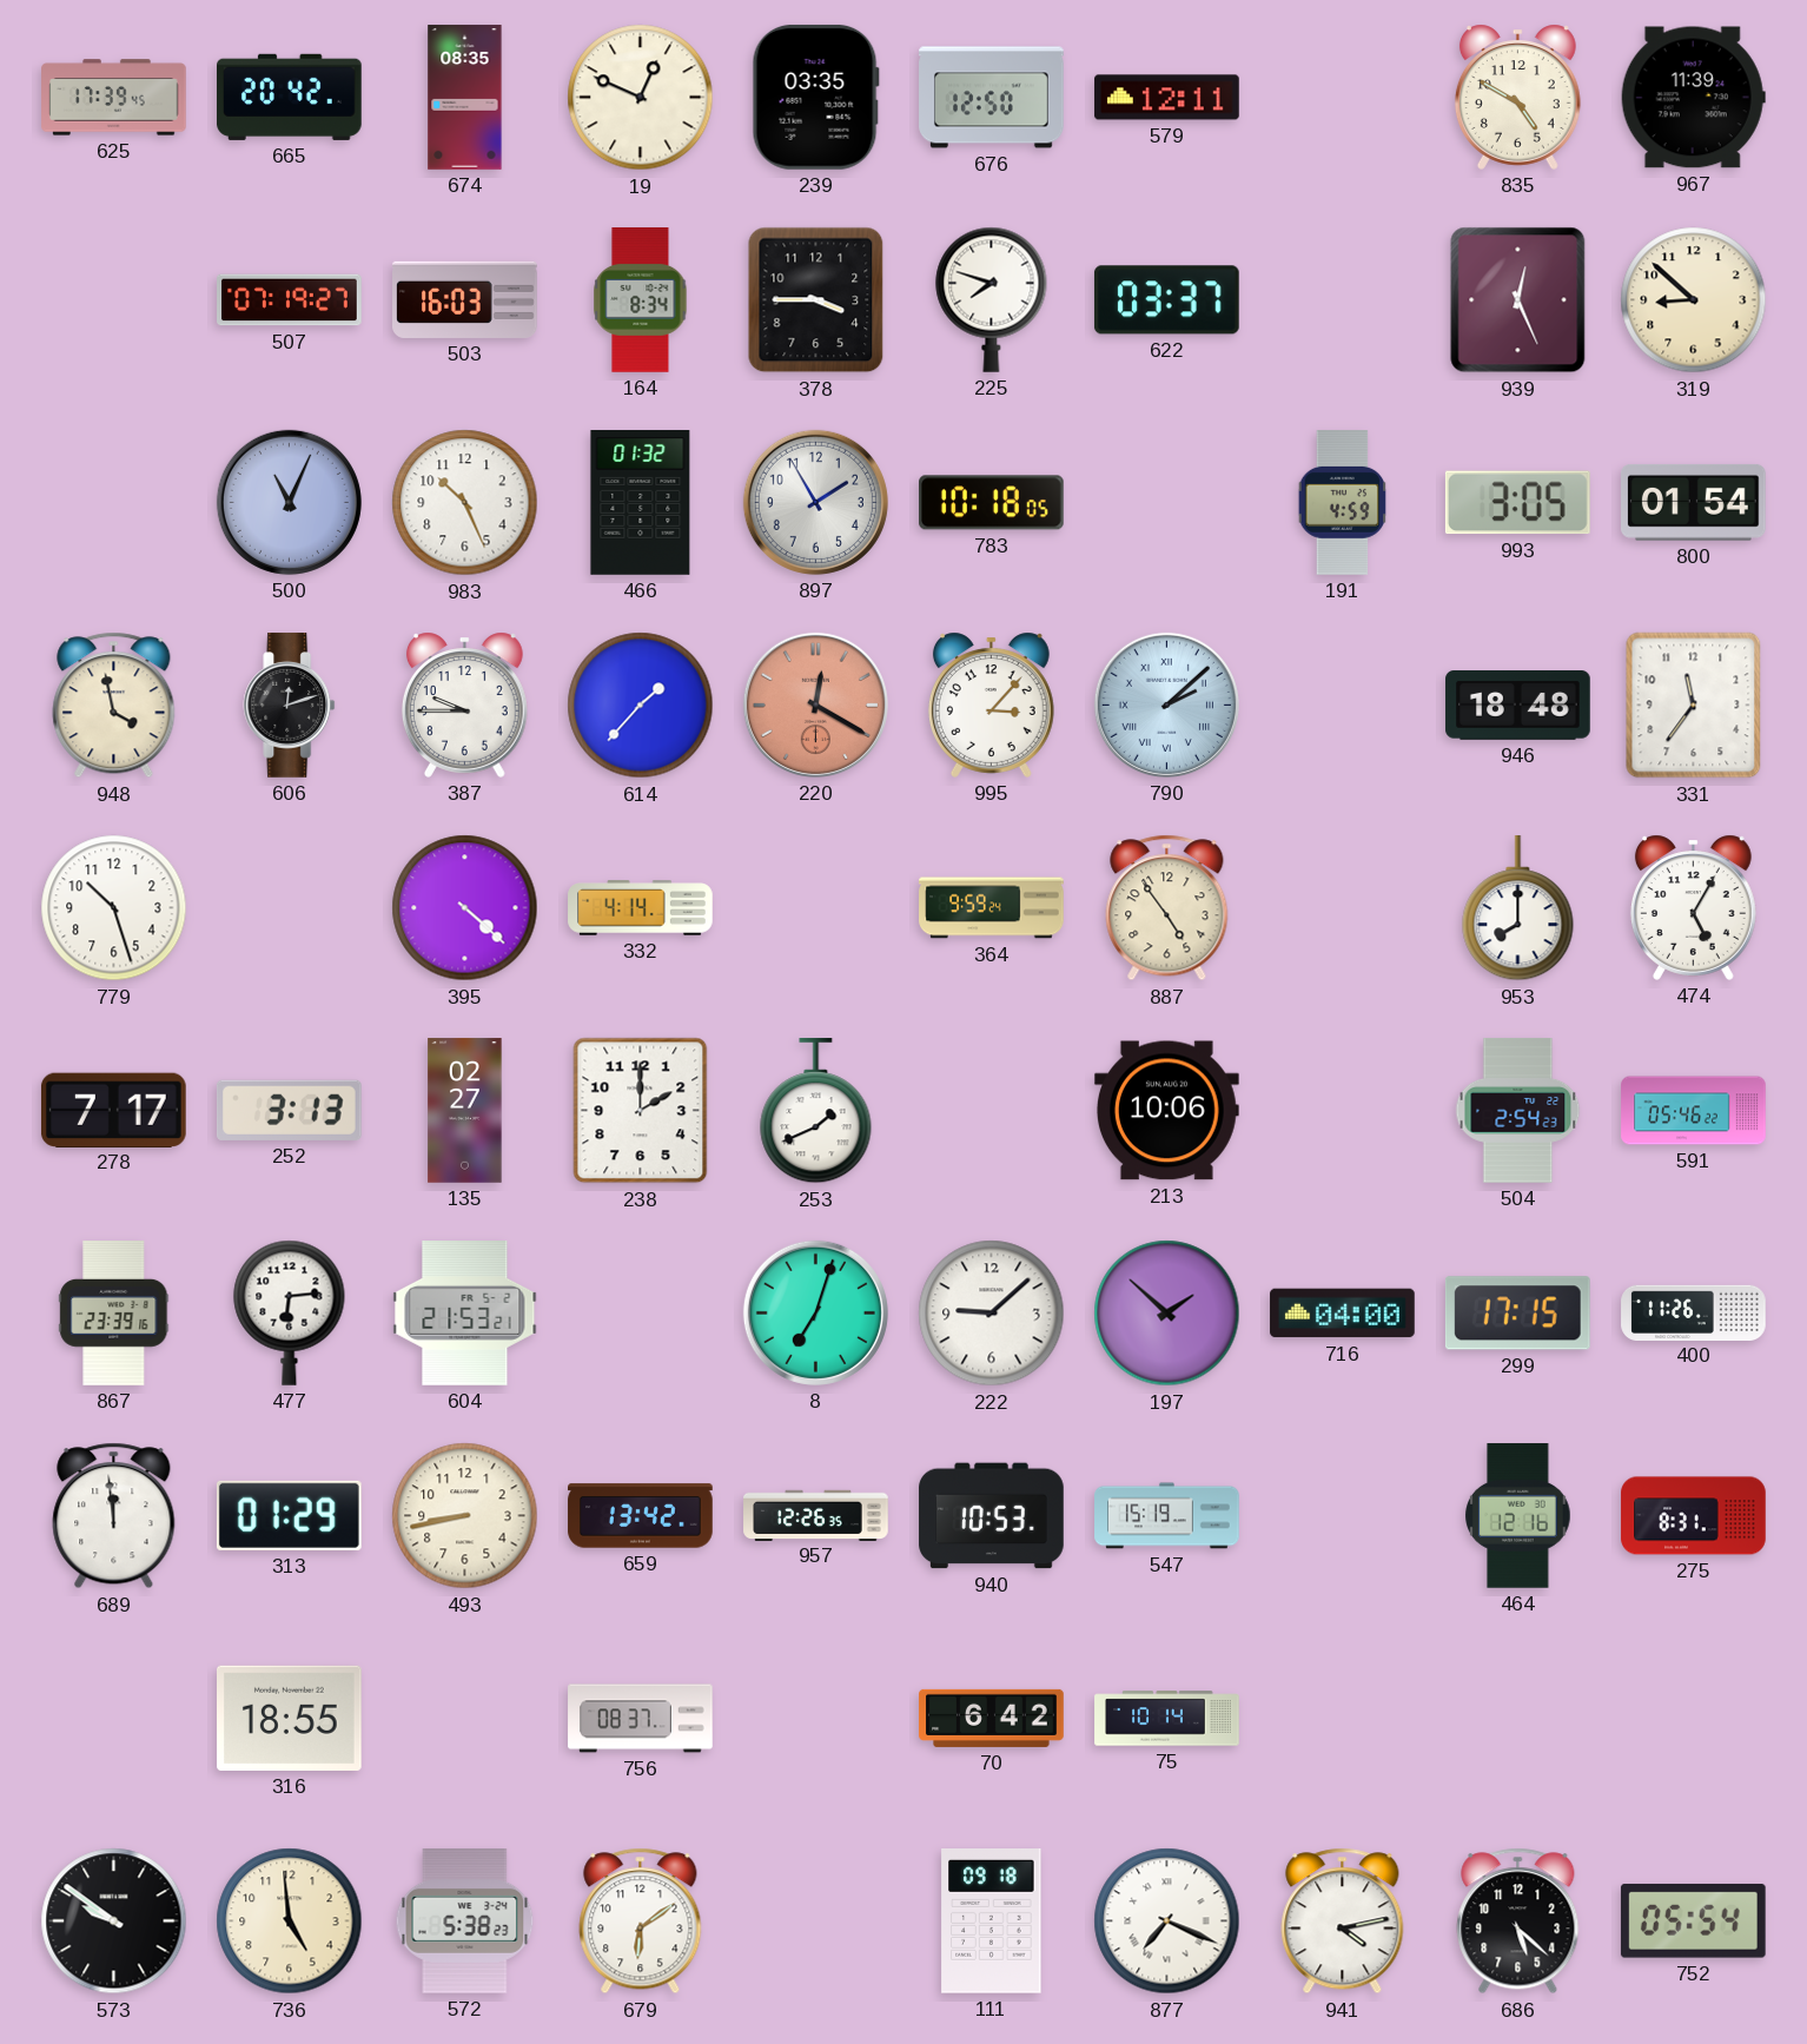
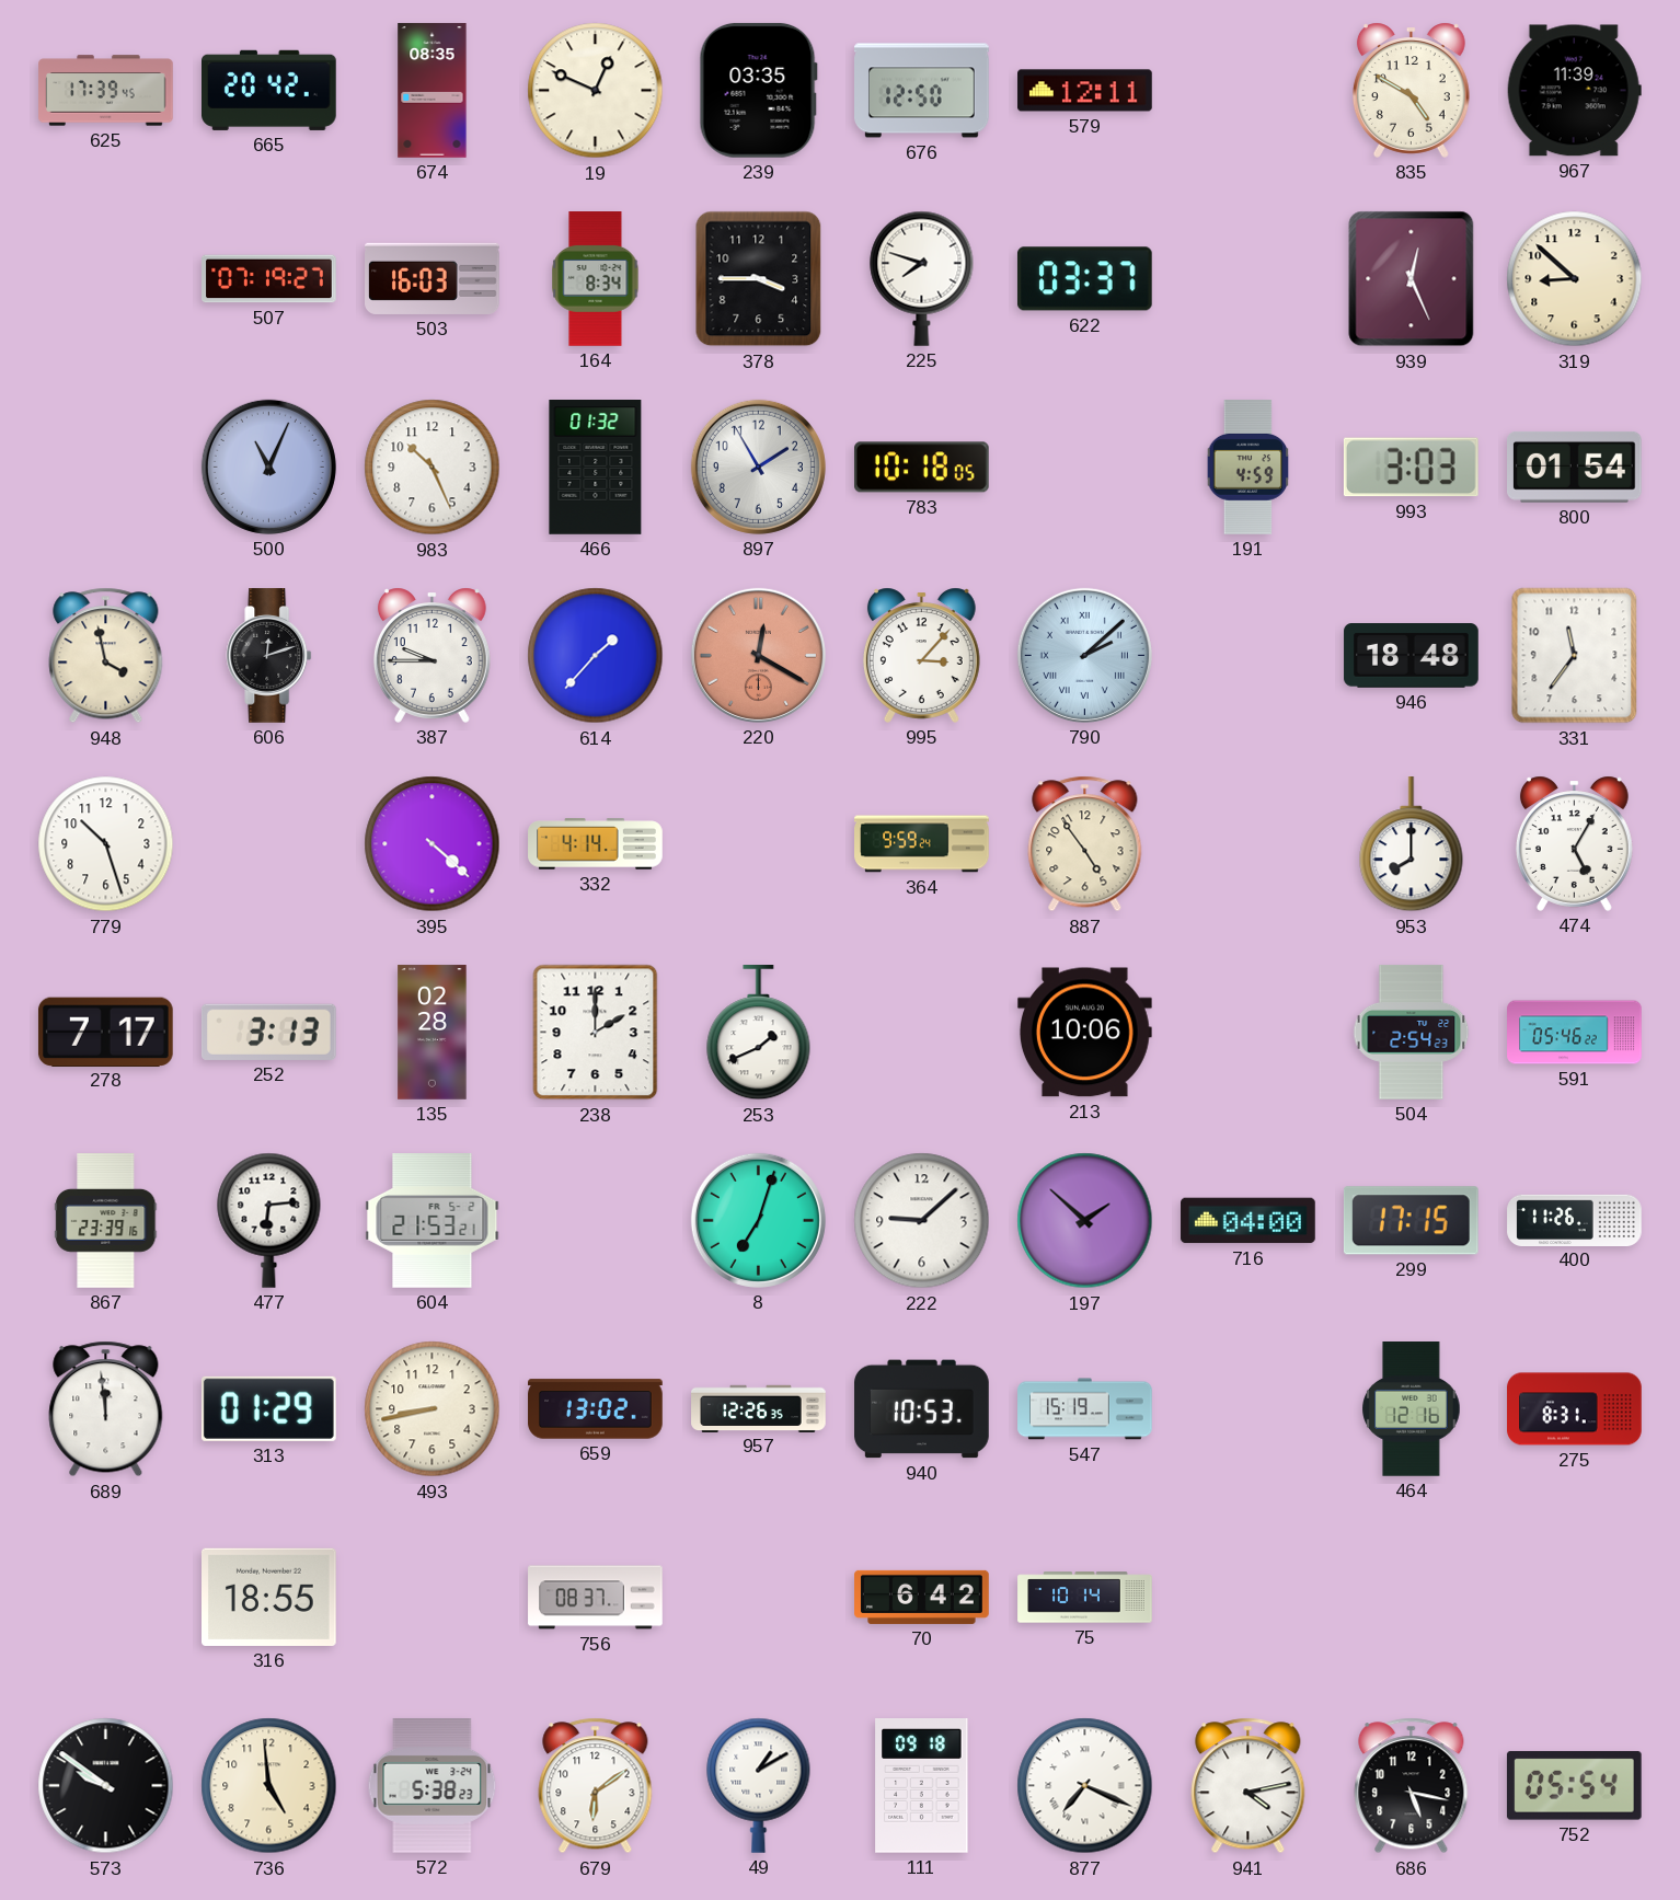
993: 3:05 -> 3:03
135: 02:27 -> 02:28
659: 13:42 -> 13:02
49: none -> 1:10
686: 5:22 -> 5:17
